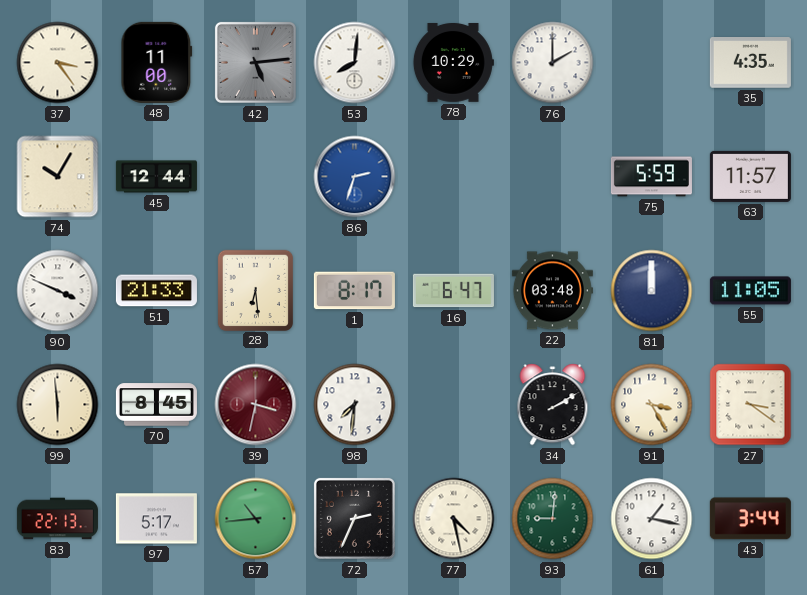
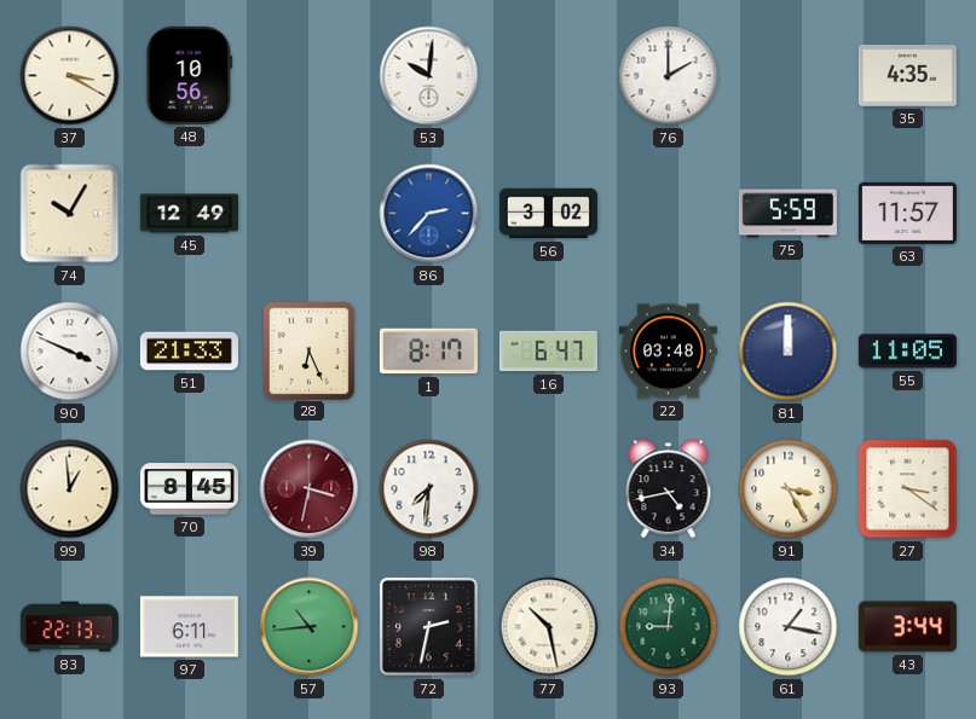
37: 3:24 -> 3:20
48: 11:00 -> 10:56
42: 5:14 -> none
53: 8:01 -> 10:01
78: 10:29 -> none
45: 12:44 -> 12:49
86: 2:33 -> 2:37
56: none -> 3:02
28: 6:29 -> 6:26
99: 5:59 -> 12:59
34: 2:10 -> 4:43
97: 5:17 -> 6:11
72: 2:34 -> 2:32
77: 4:28 -> 10:28
